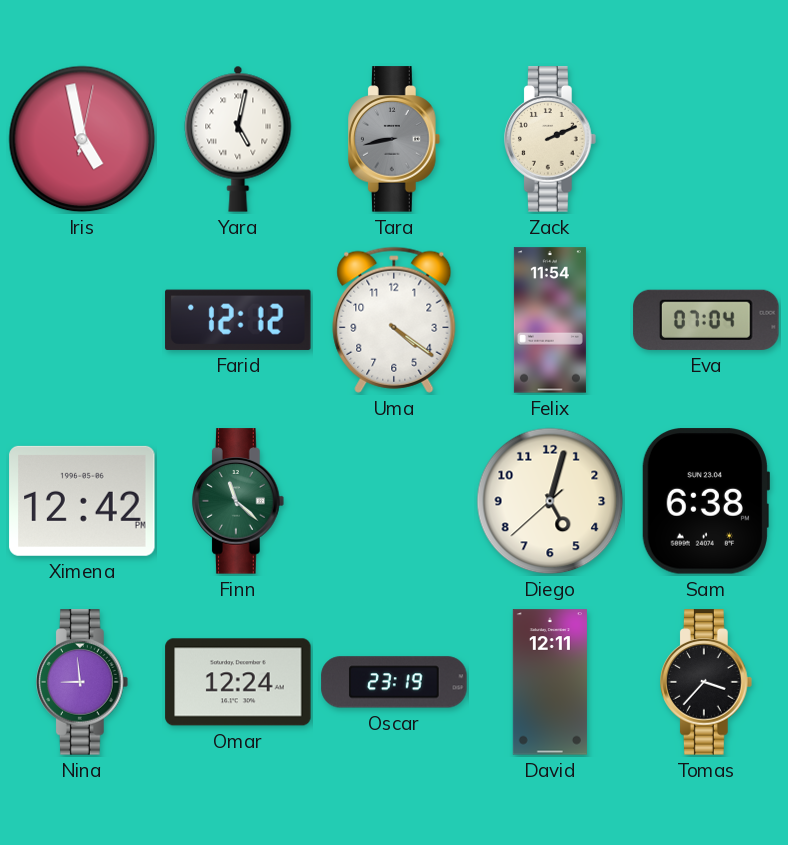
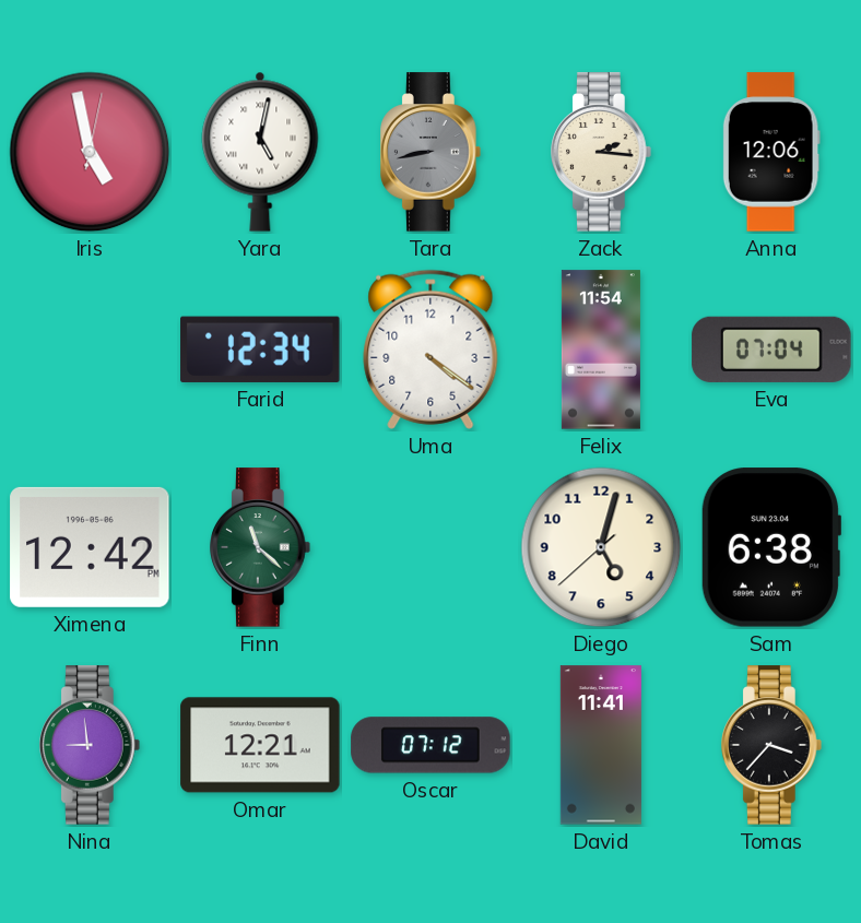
Zack: 2:11 -> 2:16
Anna: none -> 12:06
Farid: 12:12 -> 12:34
Omar: 12:24 -> 12:21
Oscar: 23:19 -> 07:12
David: 12:11 -> 11:41
